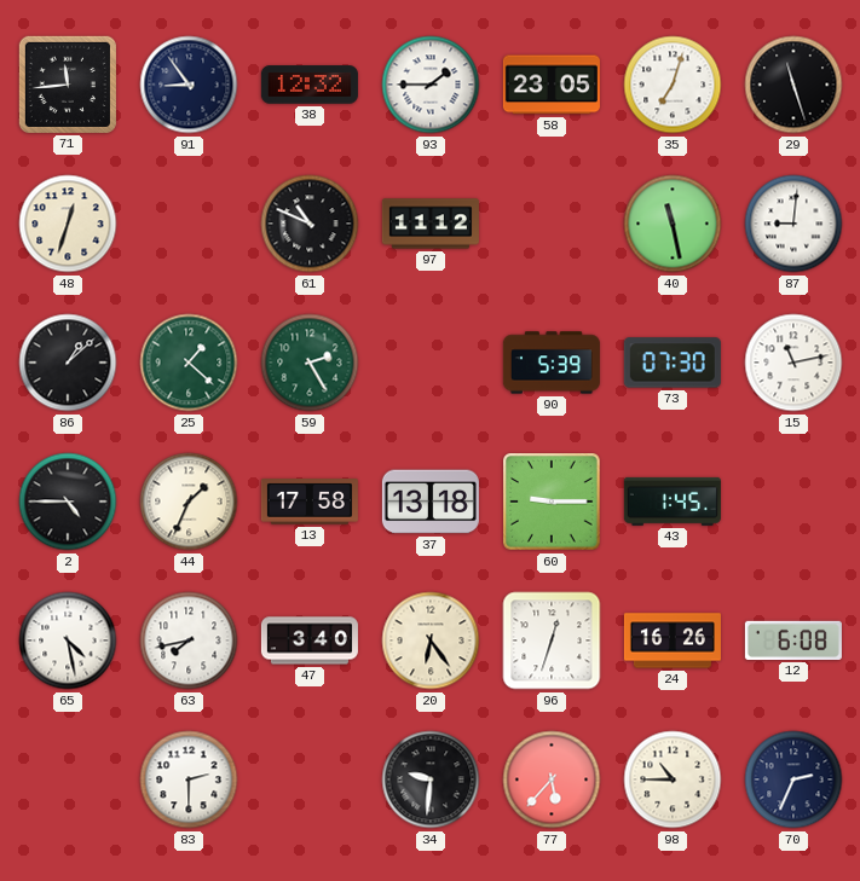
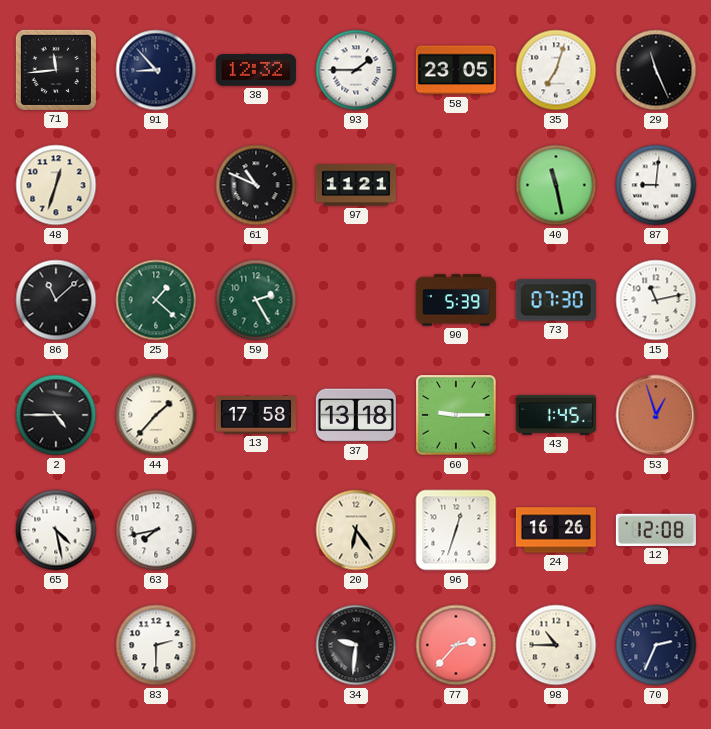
91: 8:54 -> 8:53
29: 11:27 -> 11:26
97: 11:12 -> 11:21
86: 1:08 -> 11:08
44: 1:34 -> 1:37
53: none -> 12:57
47: 3:40 -> none
12: 6:08 -> 12:08
77: 5:37 -> 2:37
